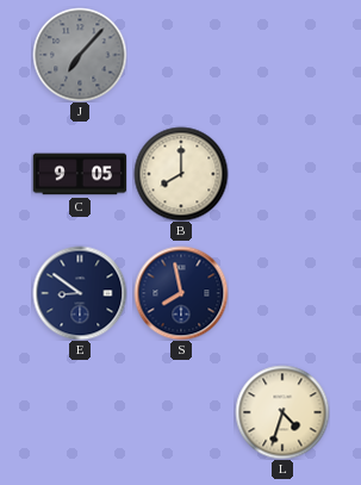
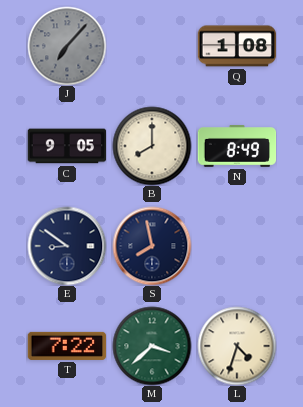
Q: none -> 1:08
N: none -> 8:49
T: none -> 7:22
M: none -> 3:38
